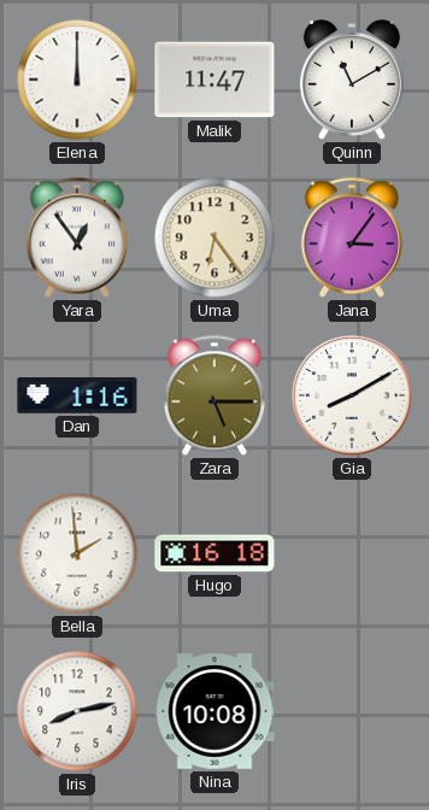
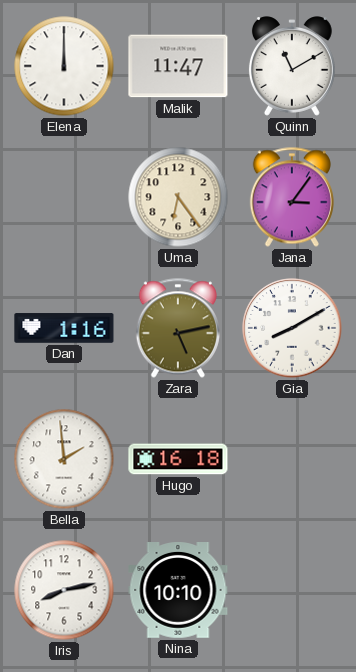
Yara: 12:54 -> none
Zara: 5:15 -> 5:13
Nina: 10:08 -> 10:10
